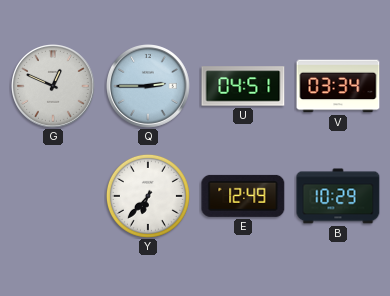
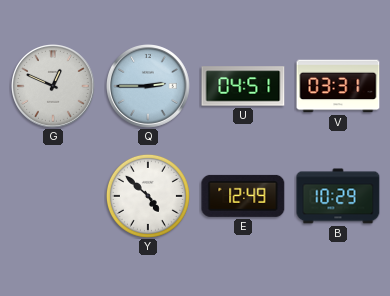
V: 03:34 -> 03:31
Y: 6:37 -> 4:52
